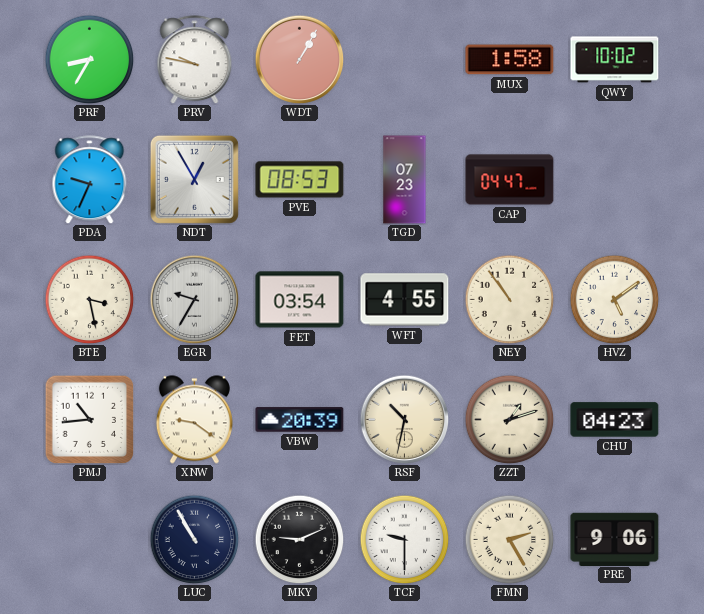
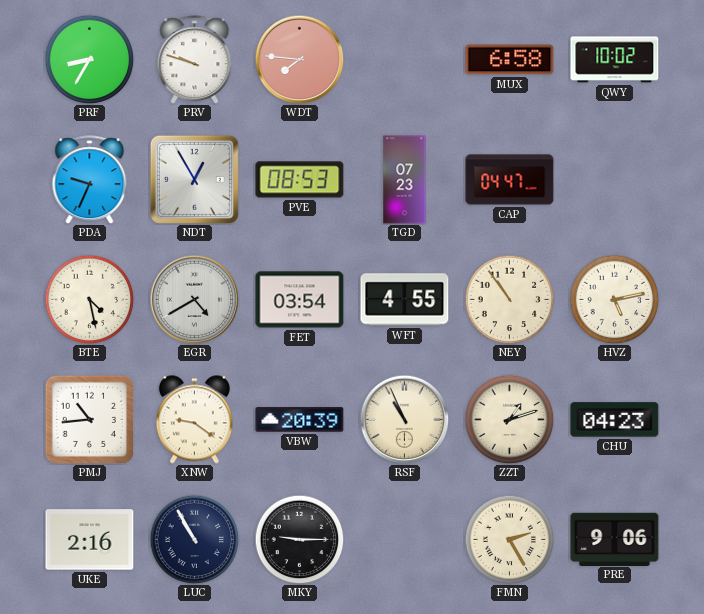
PRV: 9:47 -> 9:48
WDT: 1:05 -> 7:46
MUX: 1:58 -> 6:58
BTE: 3:28 -> 4:28
EGR: 9:35 -> 4:40
HVZ: 5:09 -> 5:13
RSF: 10:32 -> 10:56
UKE: none -> 2:16
MKY: 9:11 -> 9:15
TCF: 9:30 -> none
